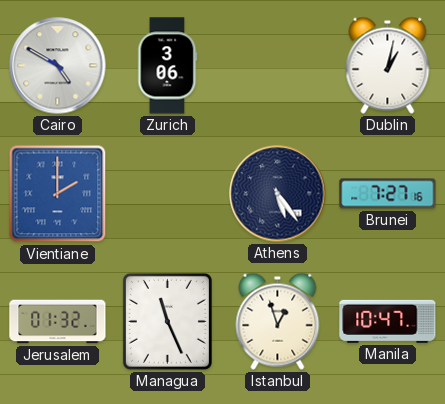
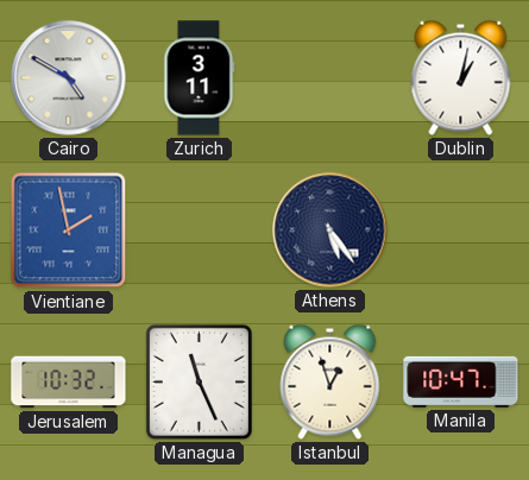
Zurich: 3:06 -> 3:11
Vientiane: 2:00 -> 1:58
Brunei: 7:27 -> none
Jerusalem: 01:32 -> 10:32
